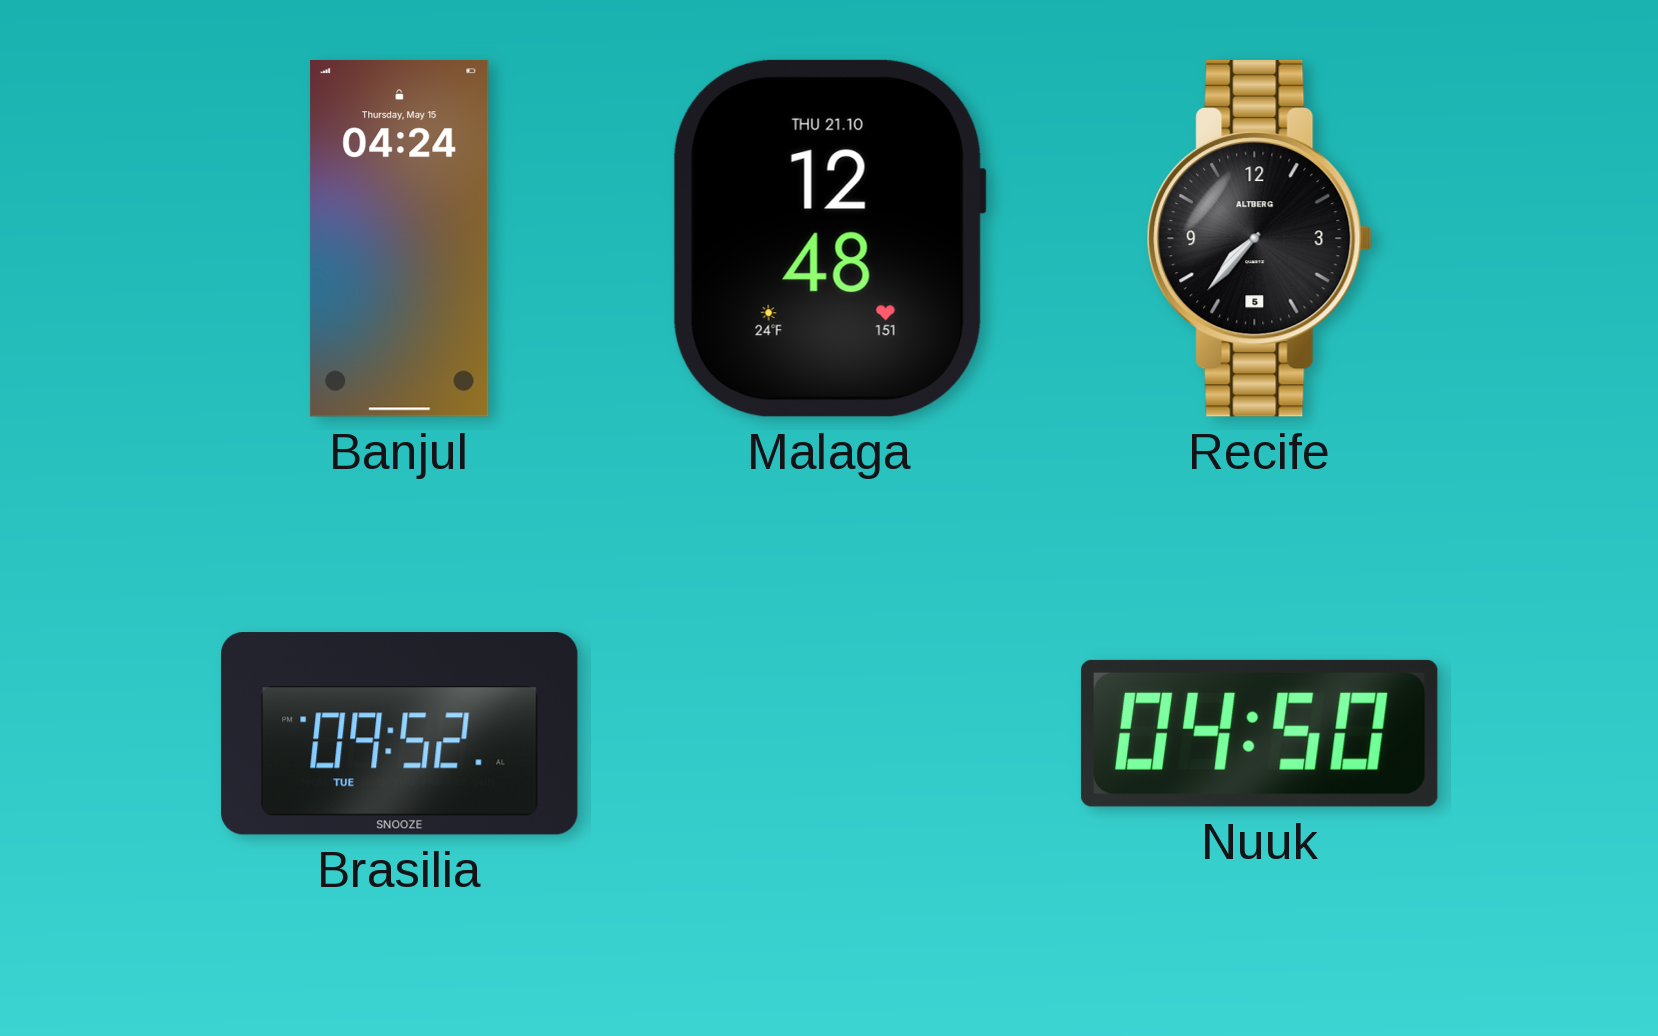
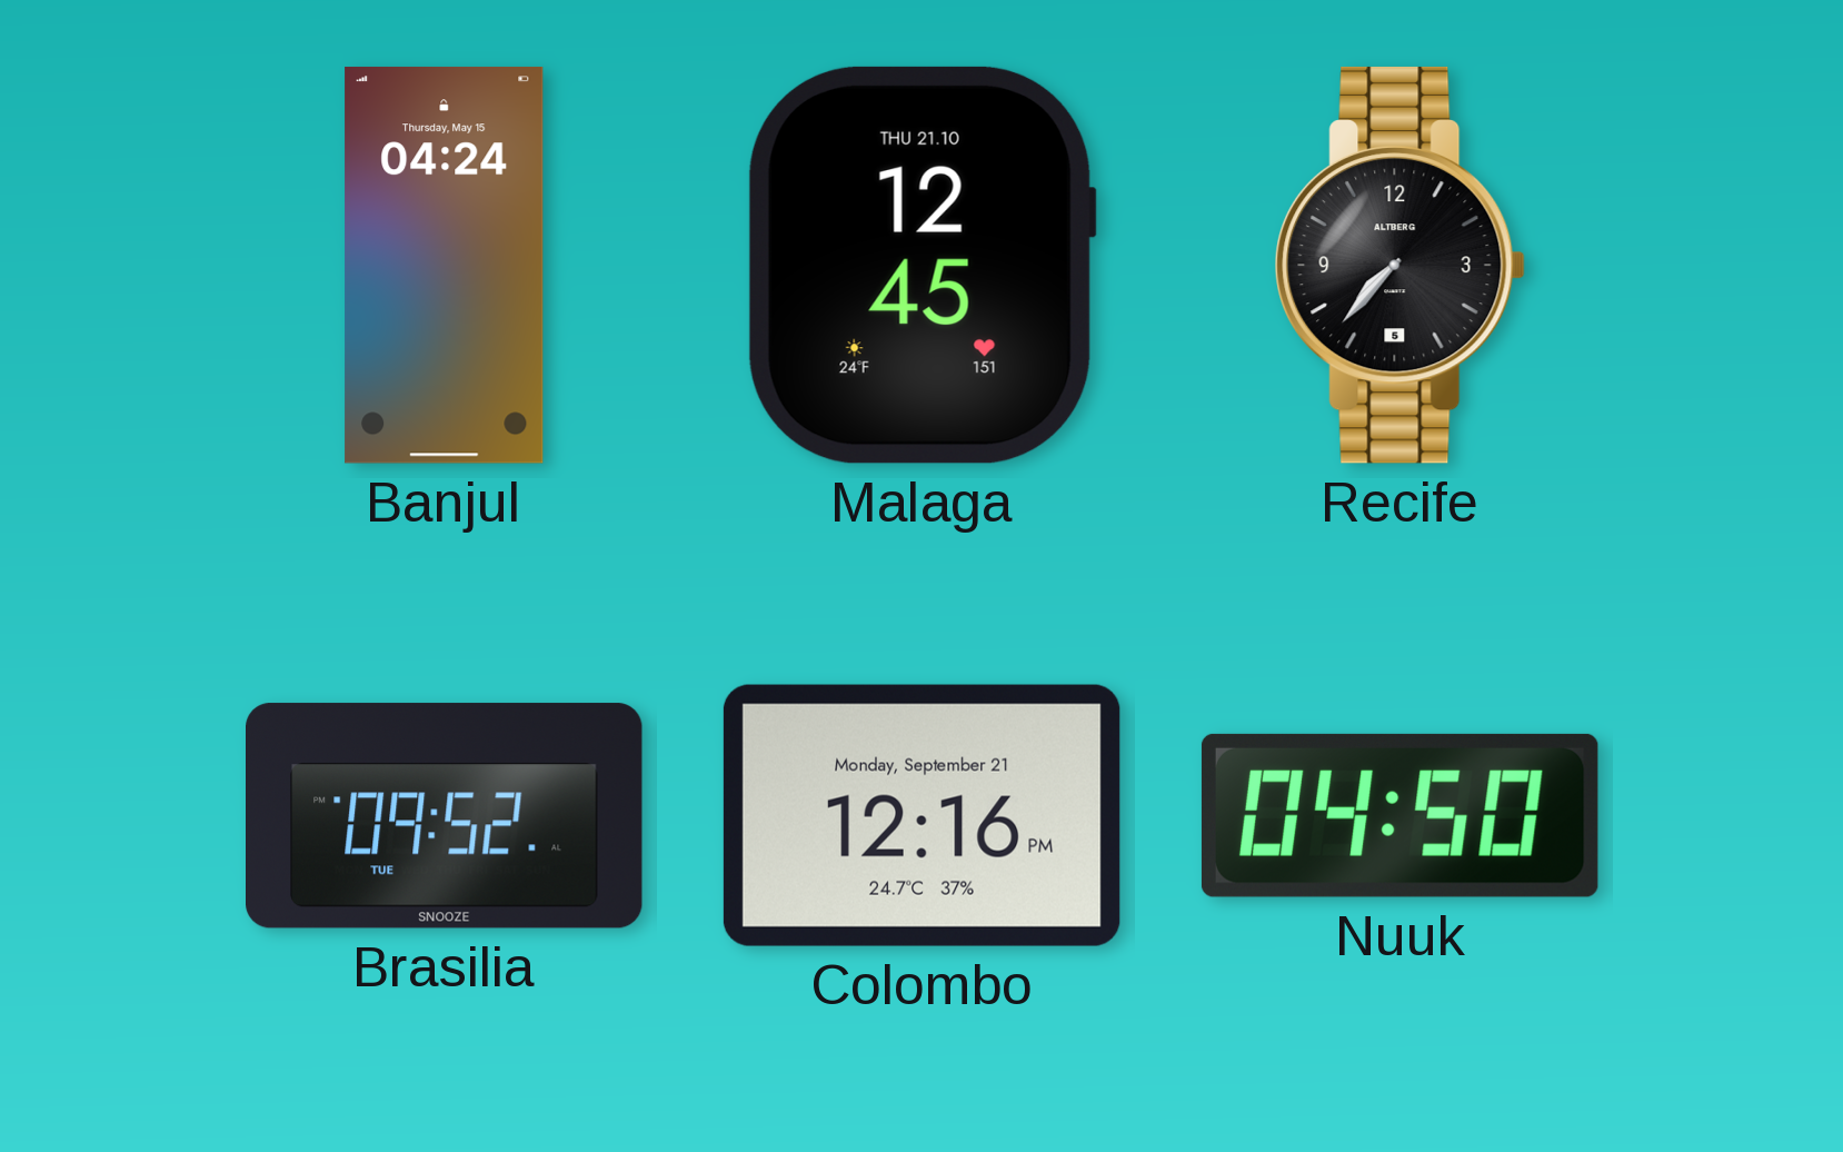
Malaga: 12:48 -> 12:45
Colombo: none -> 12:16
